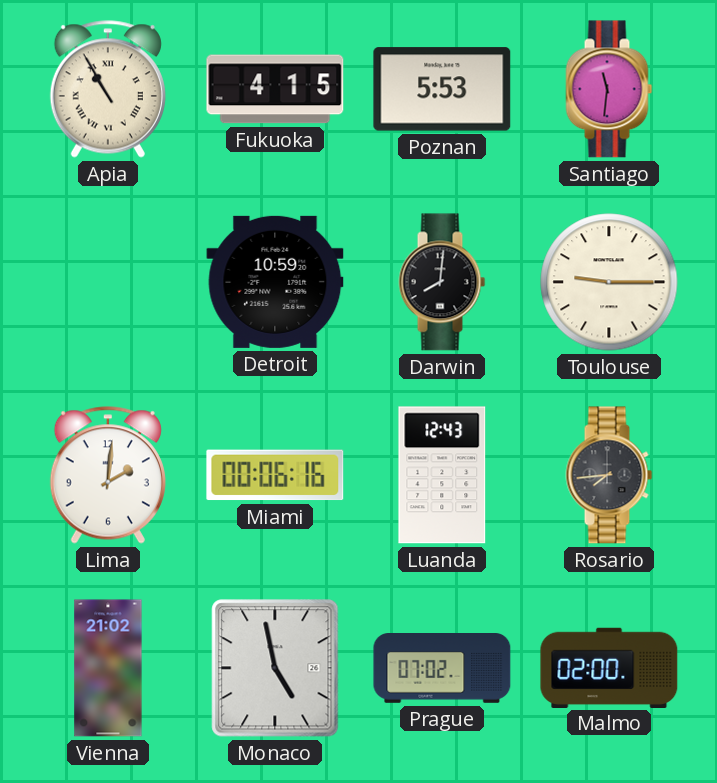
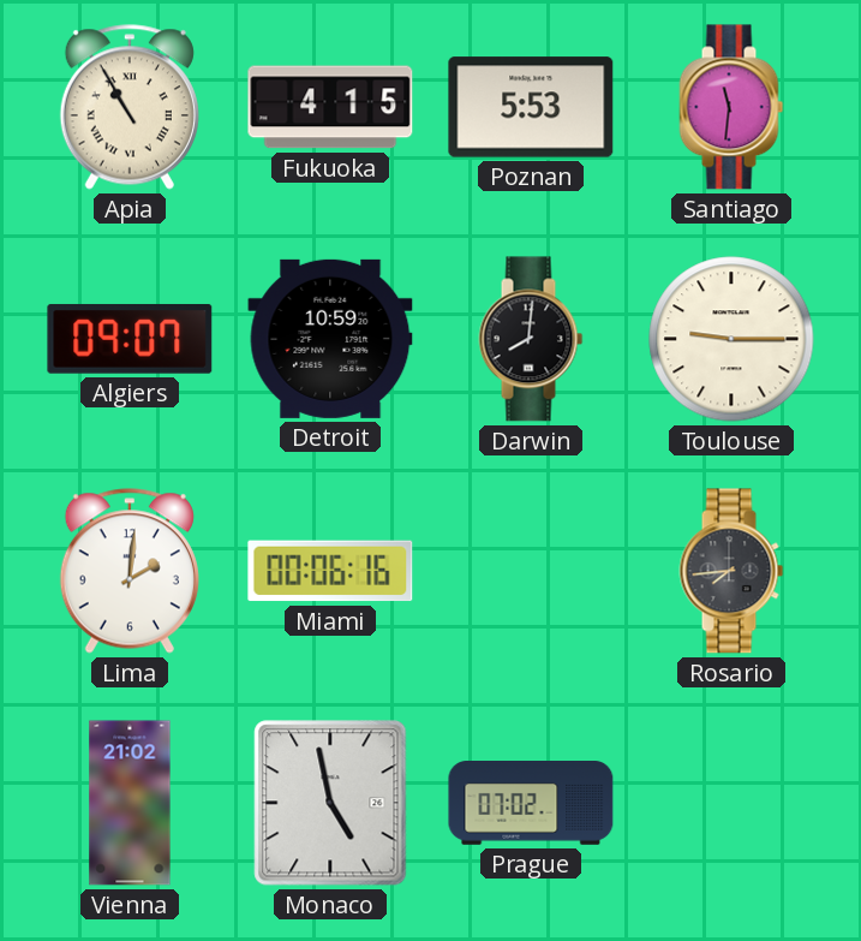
Algiers: none -> 09:07
Luanda: 12:43 -> none
Malmo: 02:00 -> none
